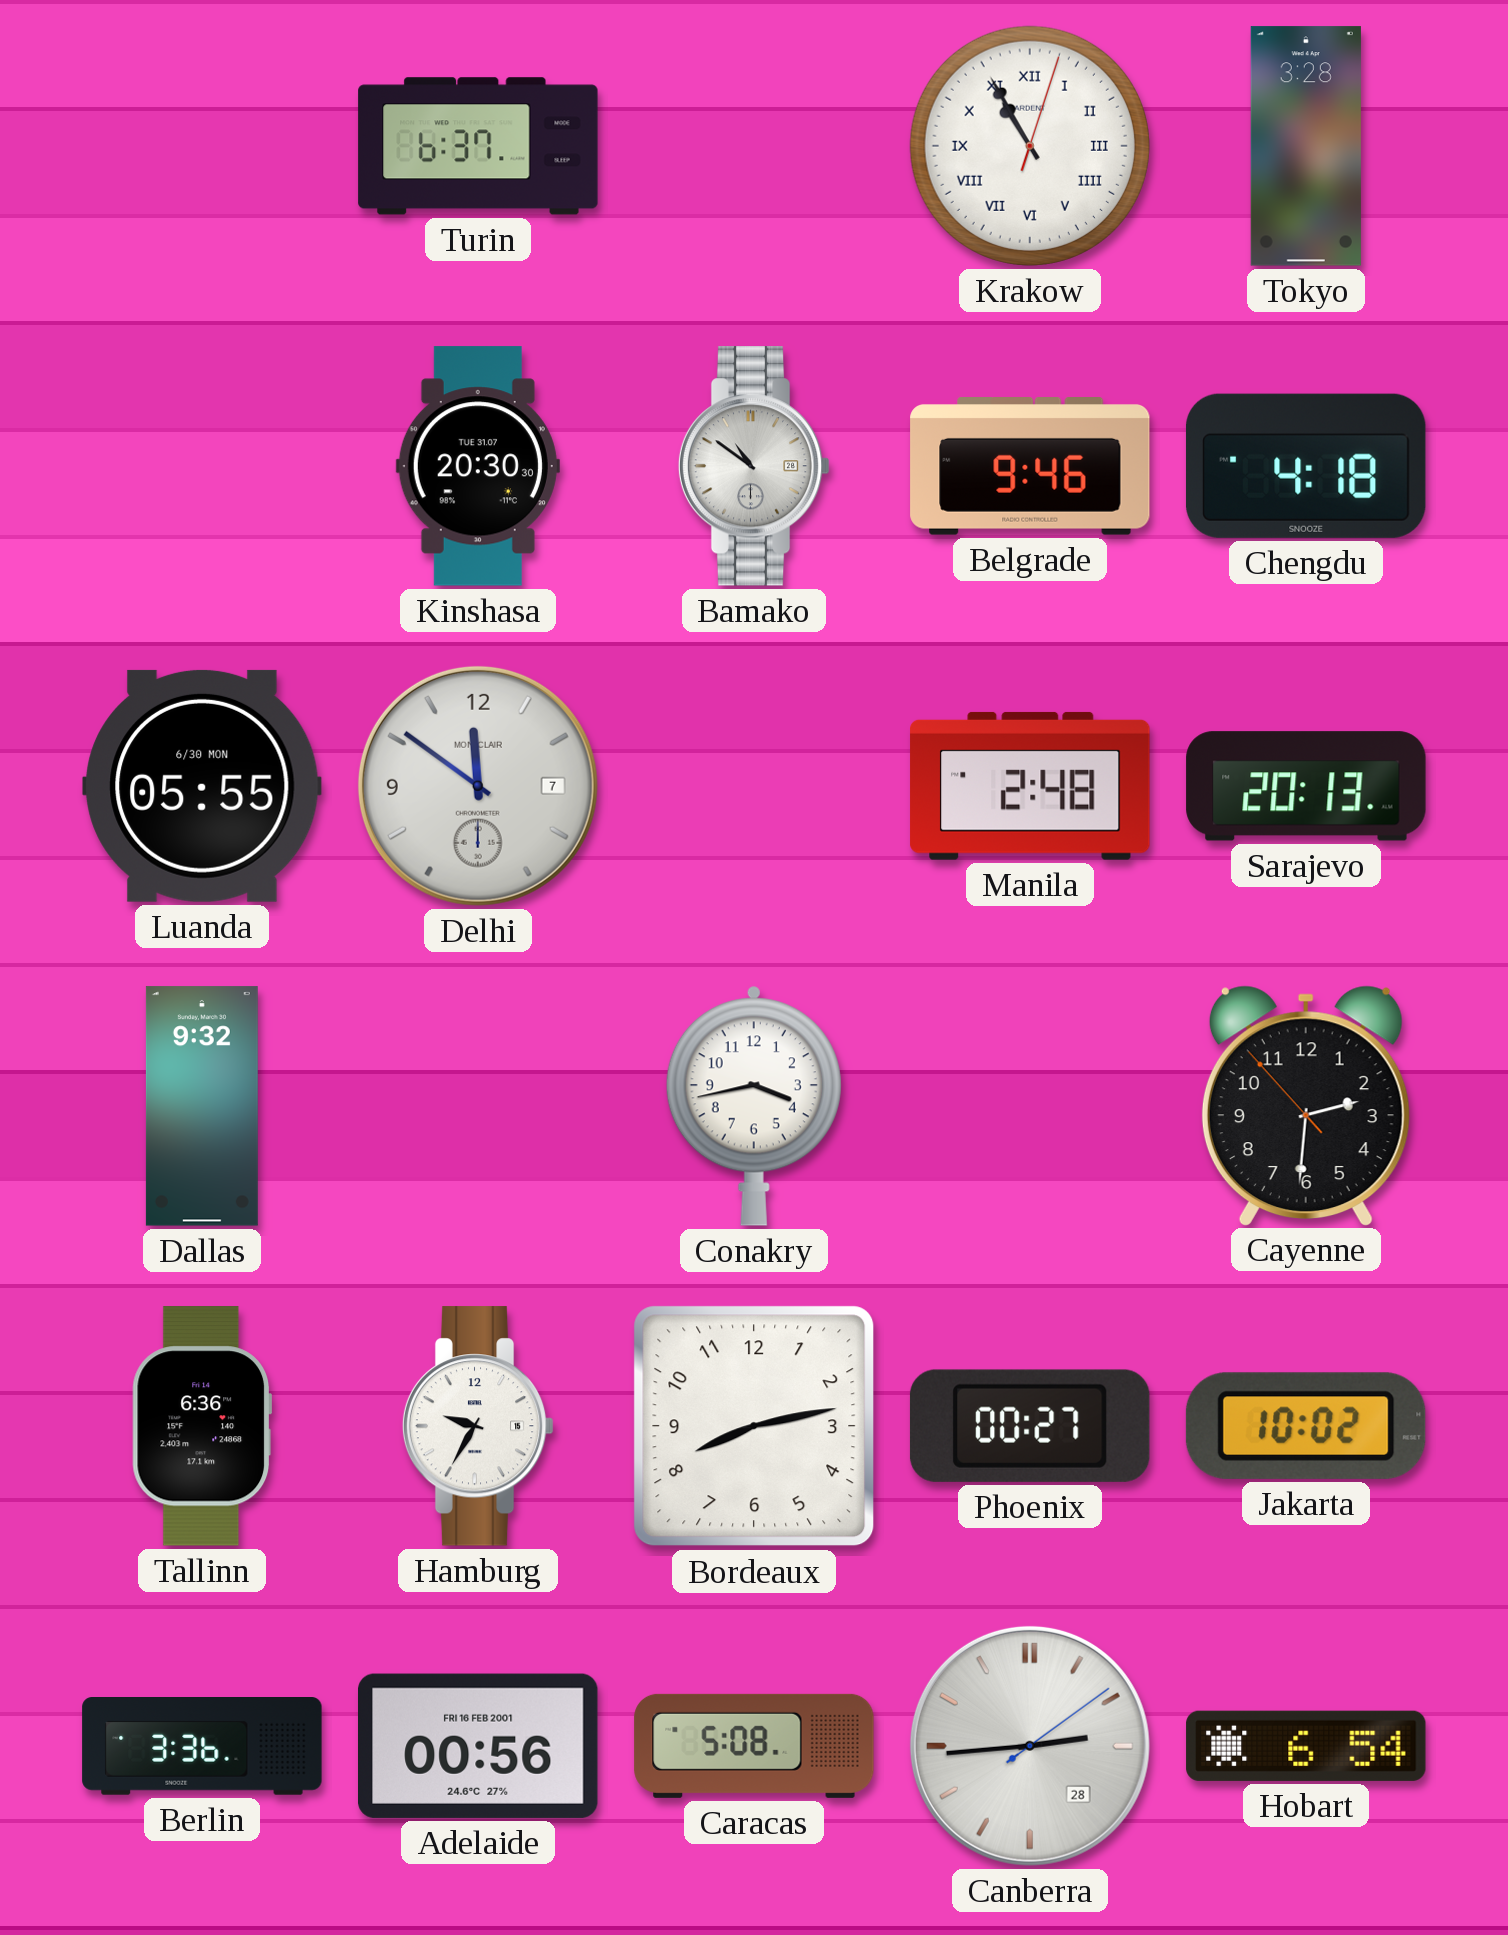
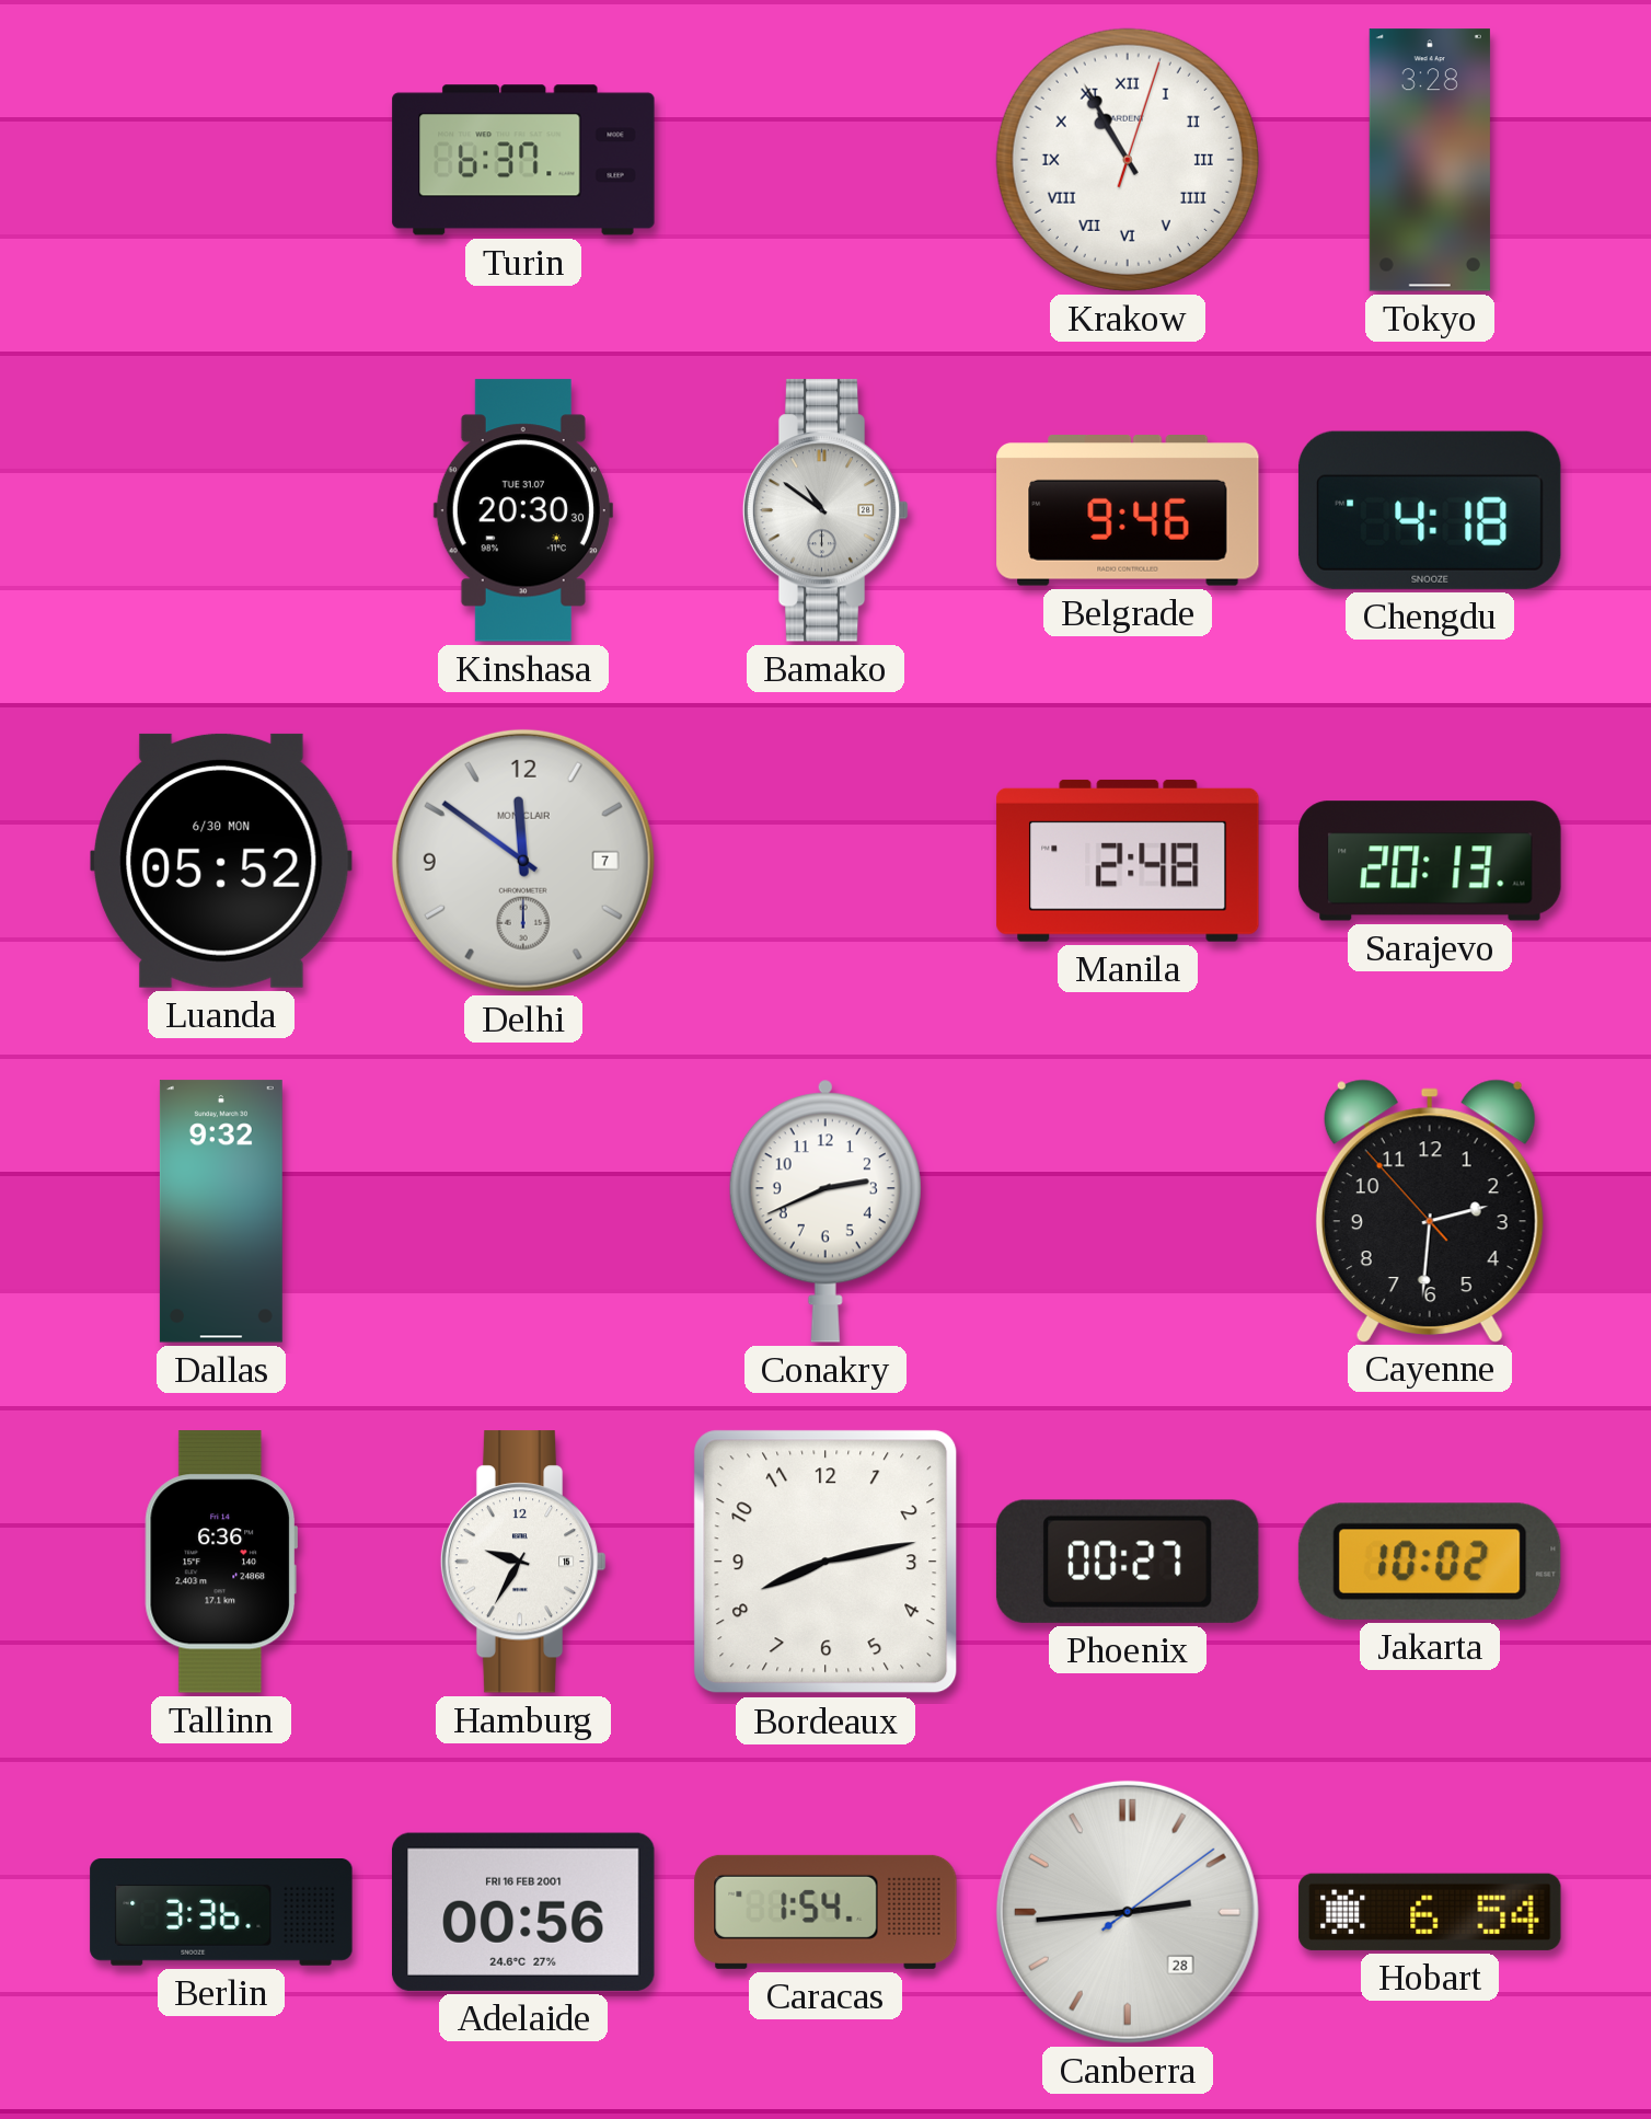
Luanda: 05:55 -> 05:52
Conakry: 3:43 -> 2:41
Caracas: 5:08 -> 1:54
